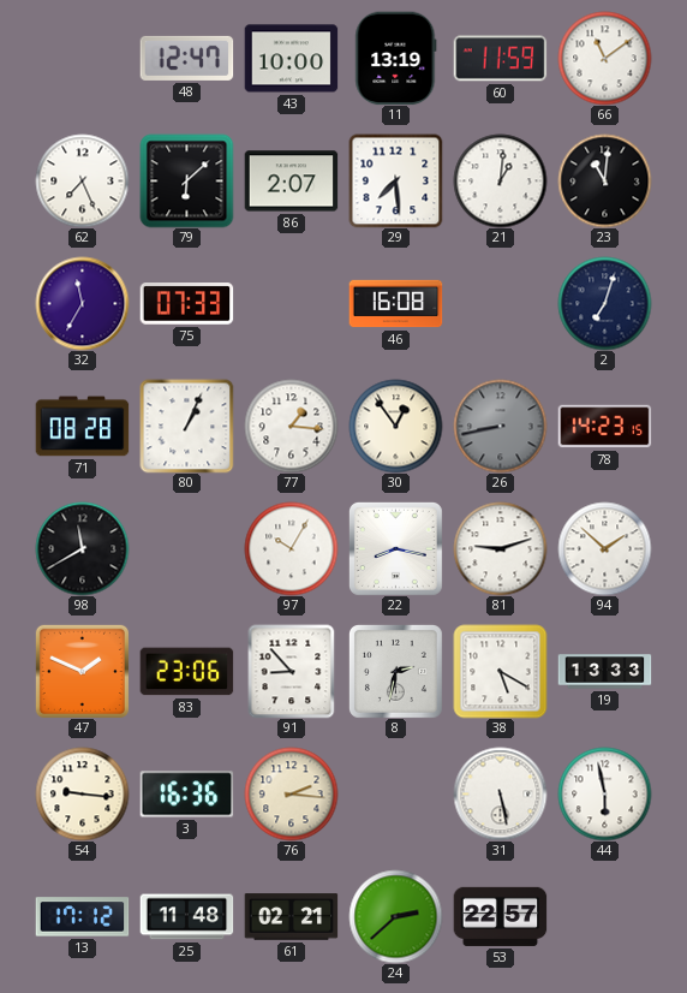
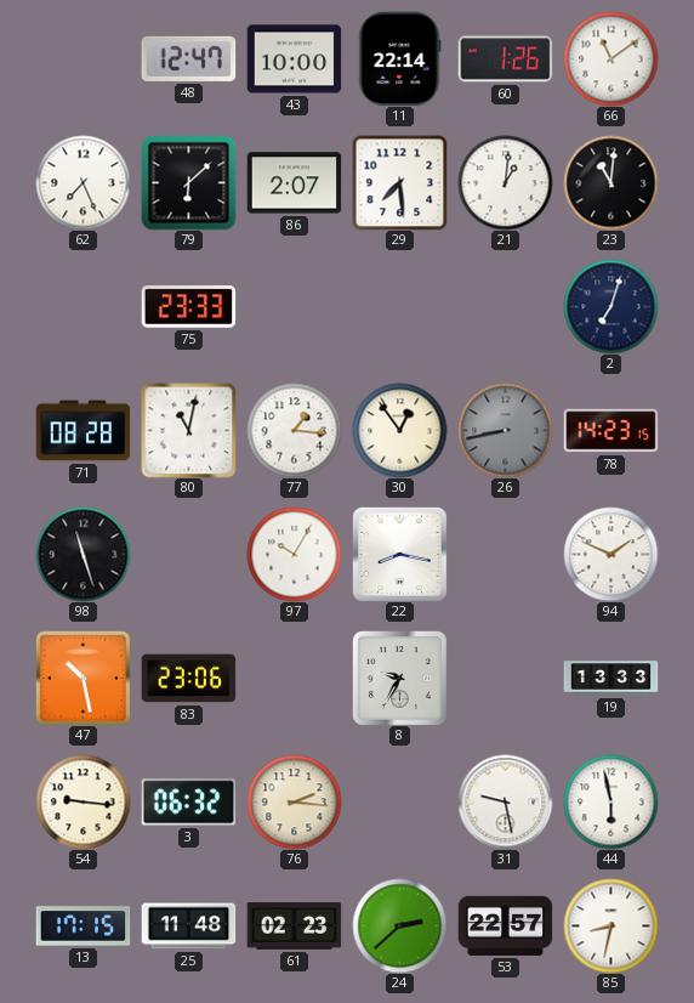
11: 13:19 -> 22:14
60: 11:59 -> 1:26
32: 11:35 -> none
75: 07:33 -> 23:33
46: 16:08 -> none
80: 1:04 -> 11:02
98: 11:40 -> 11:27
81: 9:12 -> none
94: 1:52 -> 1:49
47: 1:49 -> 10:28
91: 8:53 -> none
8: 2:32 -> 9:35
38: 5:20 -> none
3: 16:36 -> 06:32
31: 5:28 -> 9:28
13: 17:12 -> 17:15
61: 02:21 -> 02:23
85: none -> 8:32
